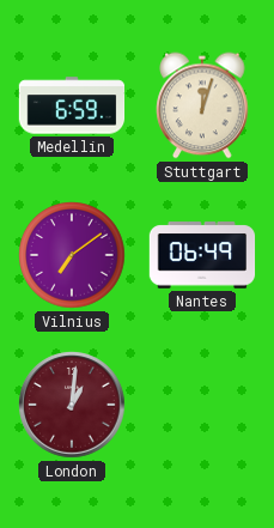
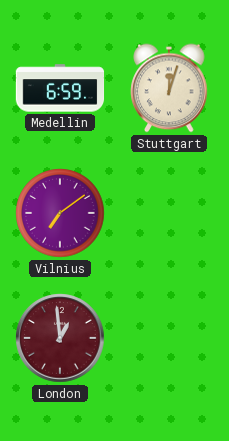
Nantes: 06:49 -> none
London: 1:01 -> 12:59
